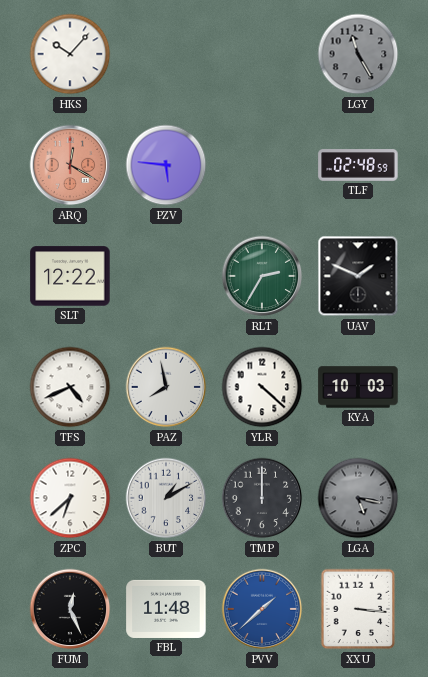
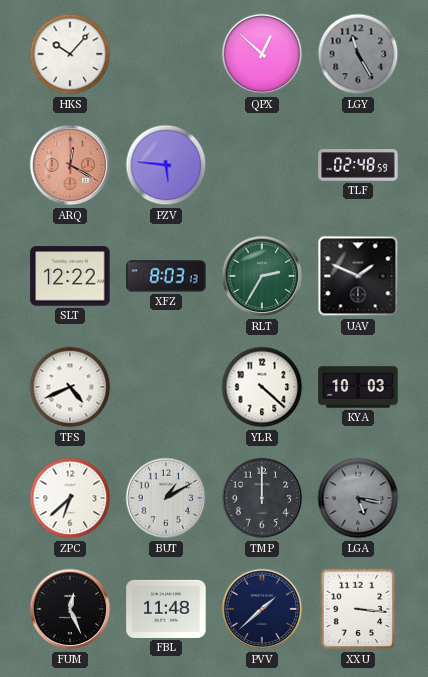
QPX: none -> 12:52
XFZ: none -> 8:03
PAZ: 7:58 -> none
PVV dial: blue -> navy
